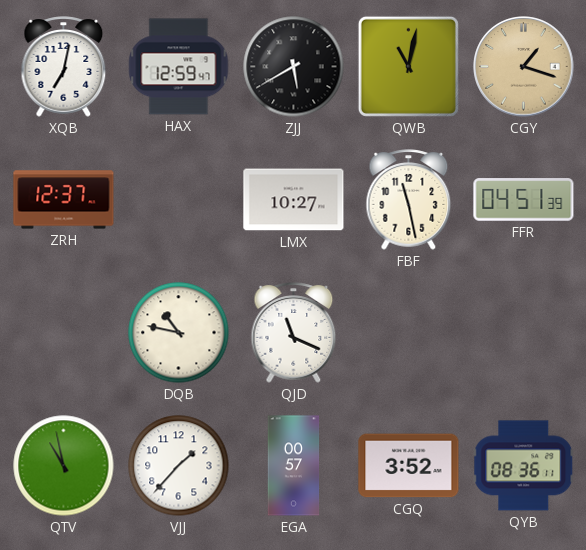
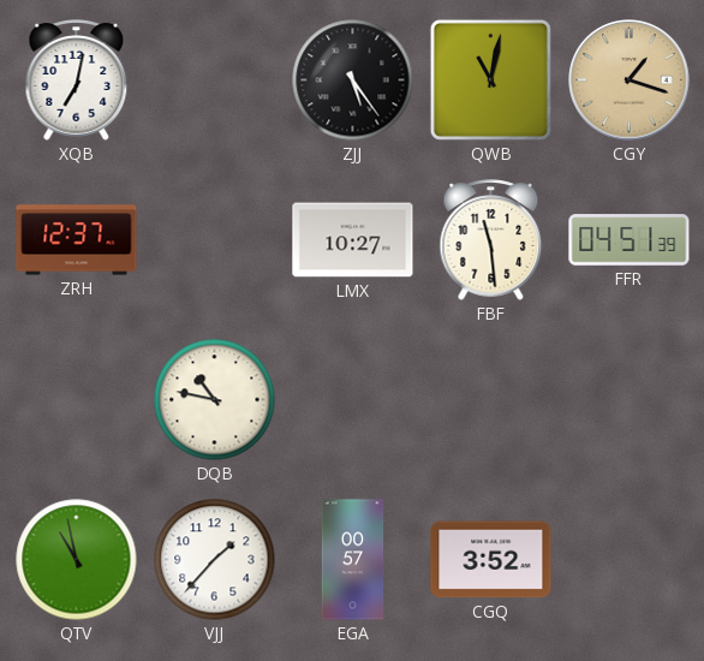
HAX: 12:59 -> none
ZJJ: 5:40 -> 5:24
FBF: 11:28 -> 11:29
QJD: 11:19 -> none
QYB: 08:36 -> none
